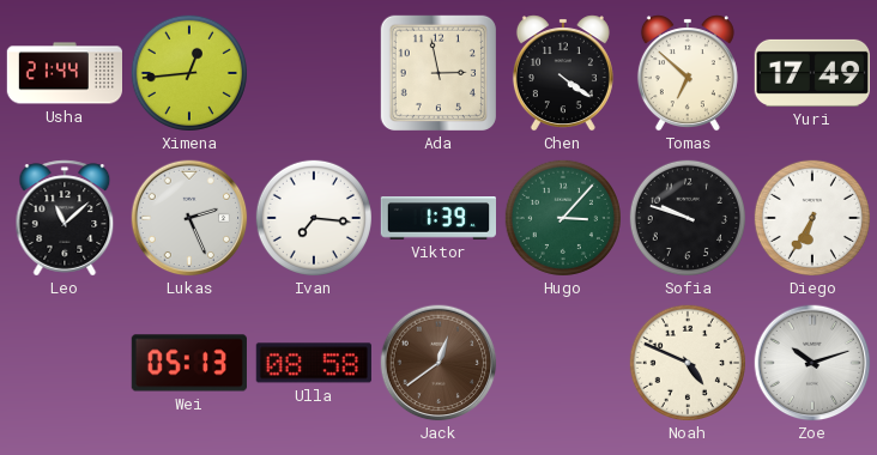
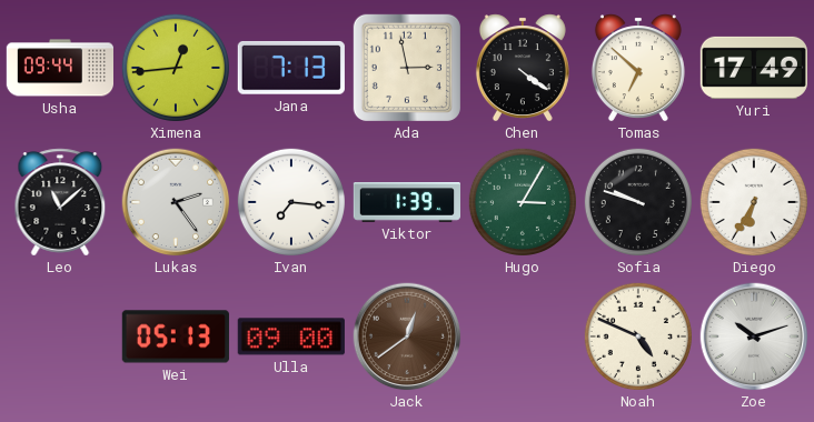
Usha: 21:44 -> 09:44
Jana: none -> 7:13
Lukas: 2:26 -> 2:24
Hugo: 3:07 -> 3:05
Ulla: 08:58 -> 09:00
